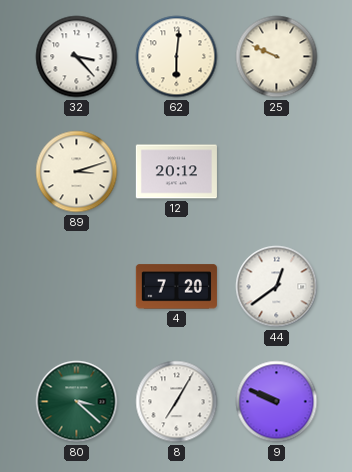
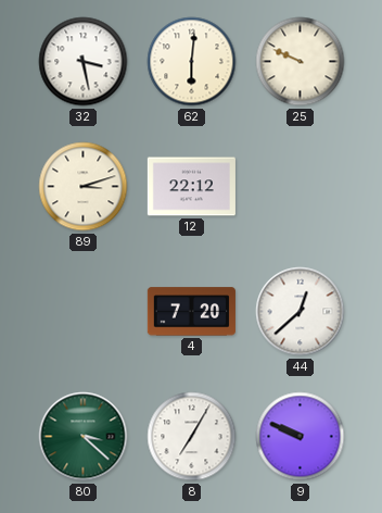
32: 3:23 -> 3:28
12: 20:12 -> 22:12
44: 12:39 -> 12:38
